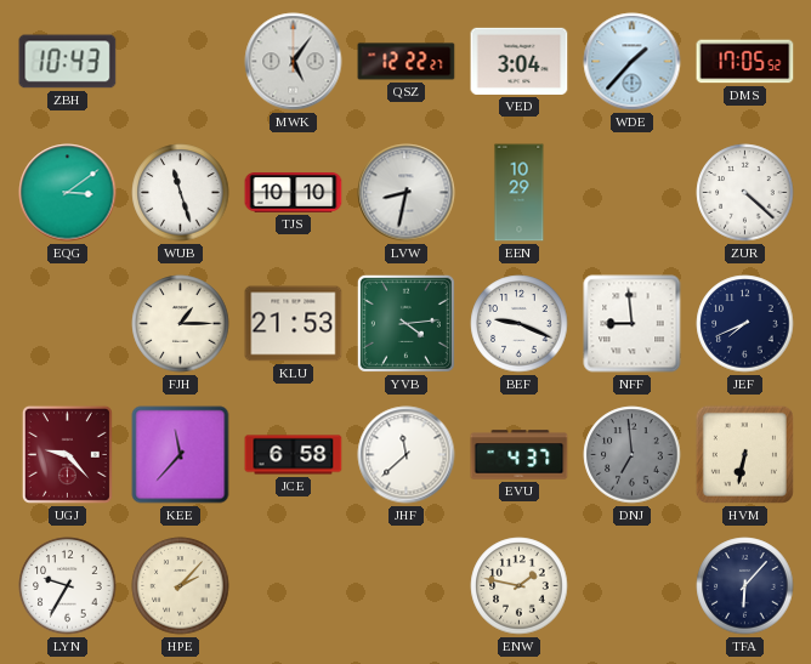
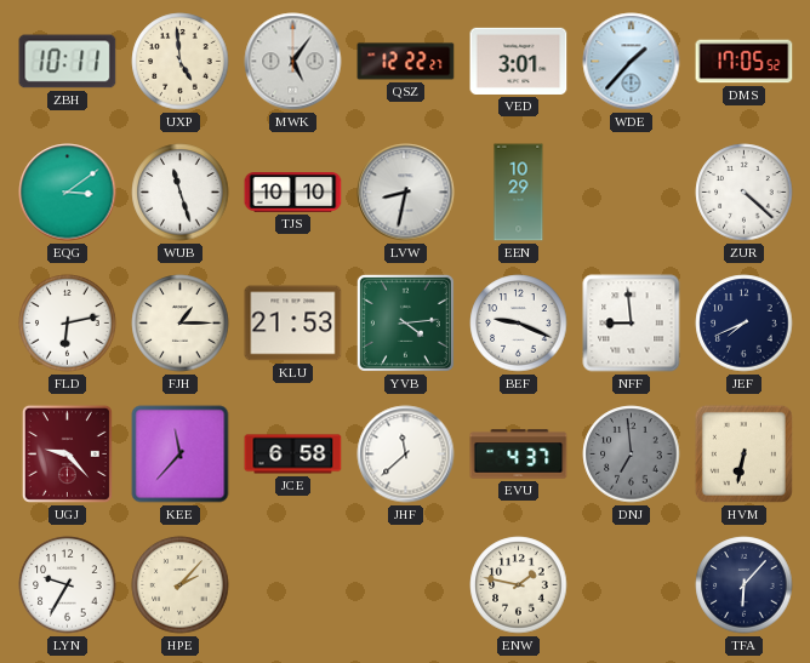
ZBH: 10:43 -> 10:11
UXP: none -> 4:59
VED: 3:04 -> 3:01
FLD: none -> 6:13
